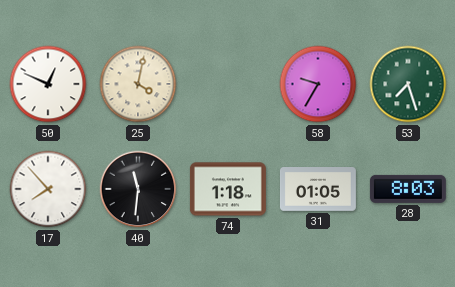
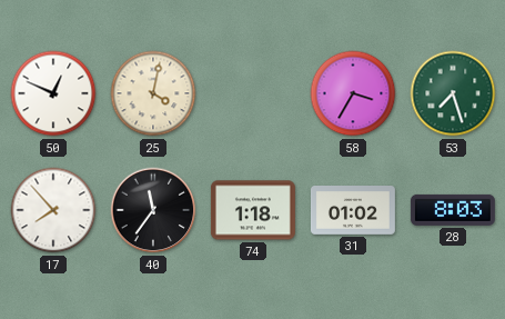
58: 9:35 -> 3:35
40: 11:31 -> 11:36
31: 01:05 -> 01:02
